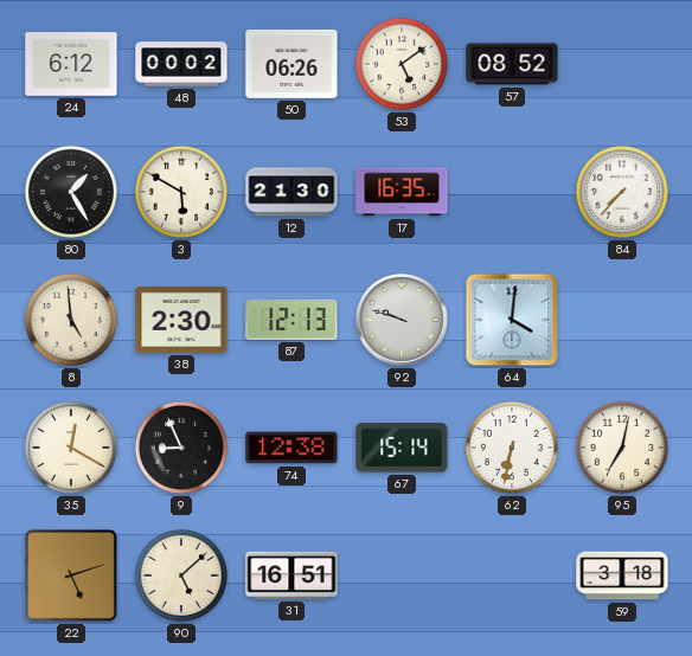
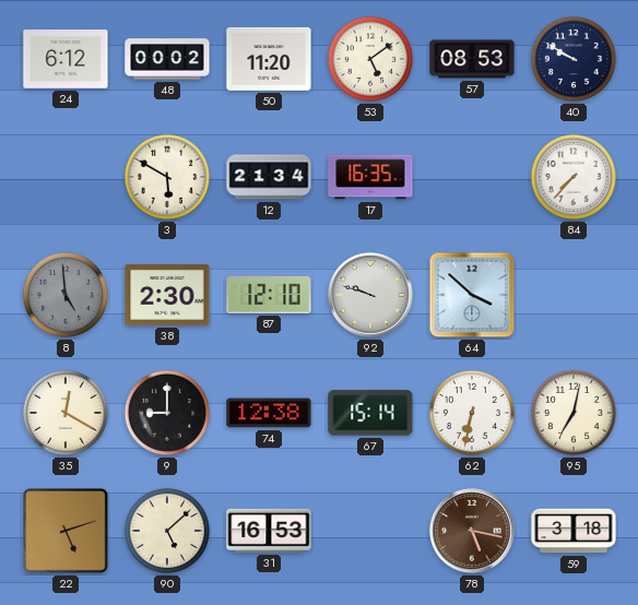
50: 06:26 -> 11:20
57: 08:52 -> 08:53
40: none -> 9:50
80: 1:25 -> none
12: 21:30 -> 21:34
8 dial: cream -> grey
87: 12:13 -> 12:10
64: 4:01 -> 3:52
9: 8:56 -> 9:00
31: 16:51 -> 16:53
78: none -> 5:17
